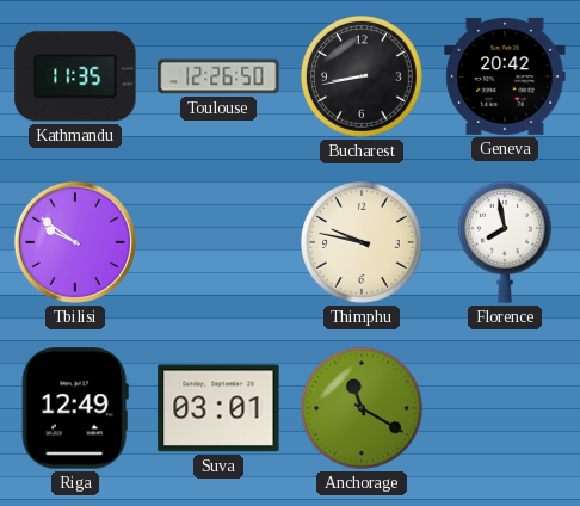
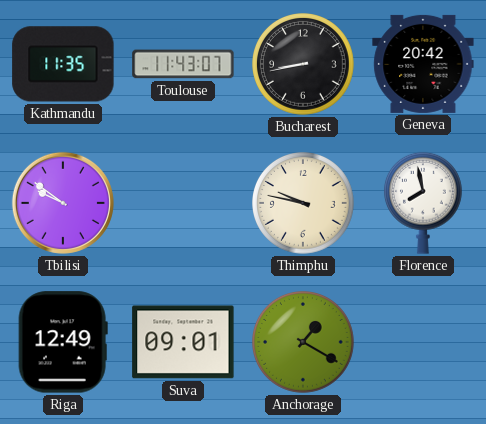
Toulouse: 12:26 -> 11:43
Suva: 03:01 -> 09:01
Anchorage: 11:20 -> 1:20
